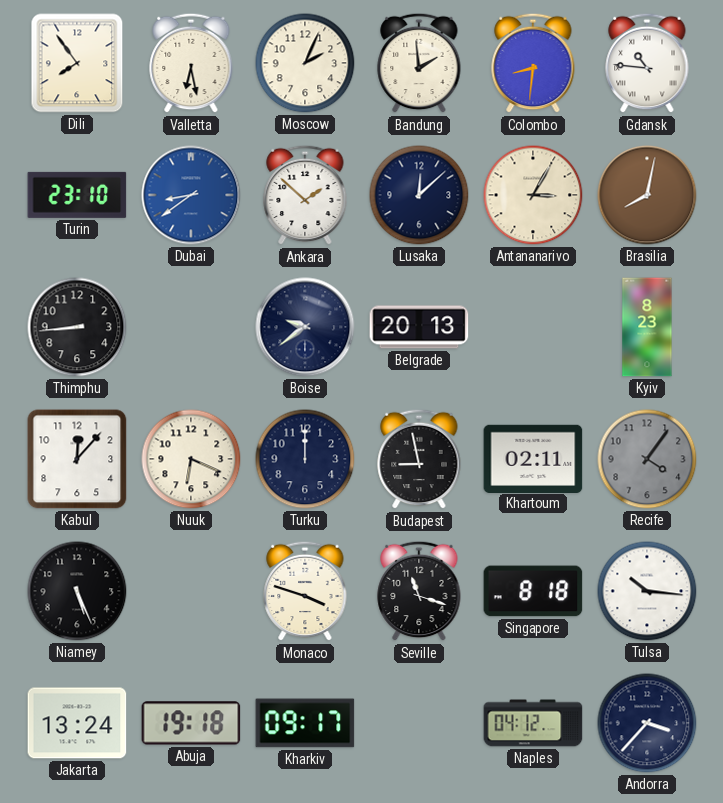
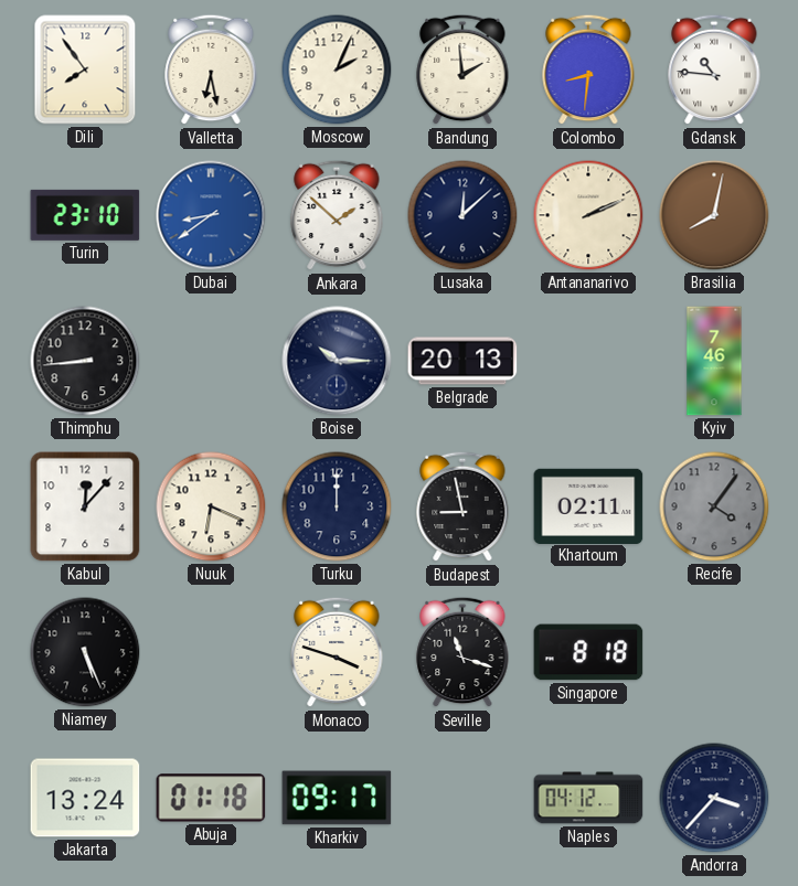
Antananarivo: 3:05 -> 2:11
Boise: 9:39 -> 10:15
Kyiv: 8:23 -> 7:46
Tulsa: 10:16 -> none
Abuja: 19:18 -> 01:18
